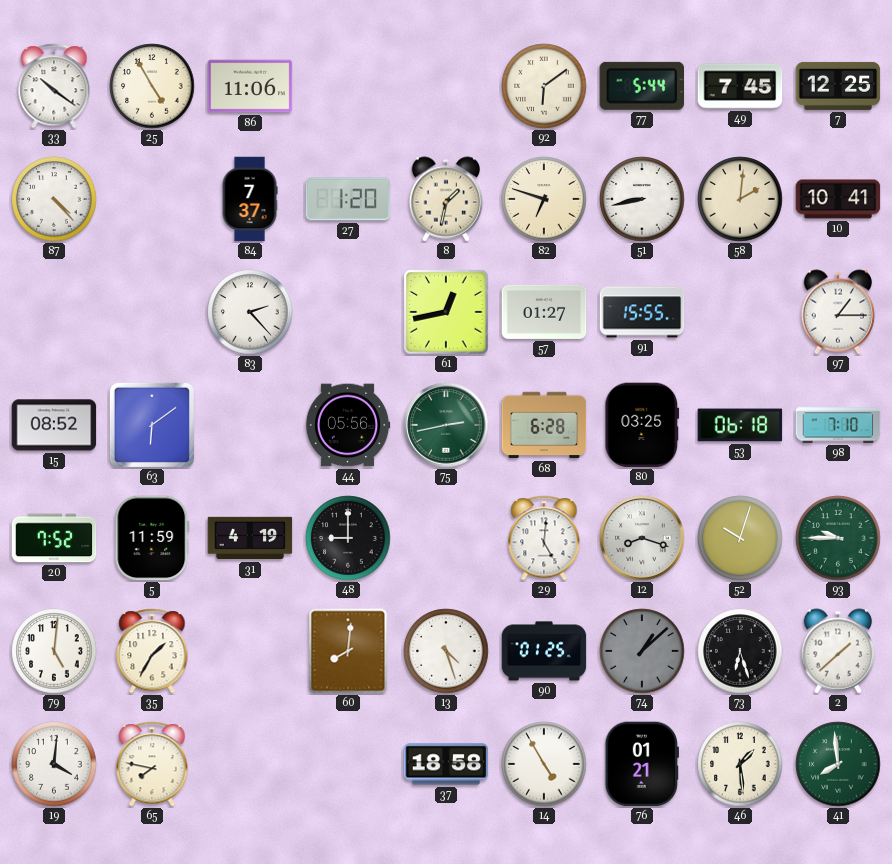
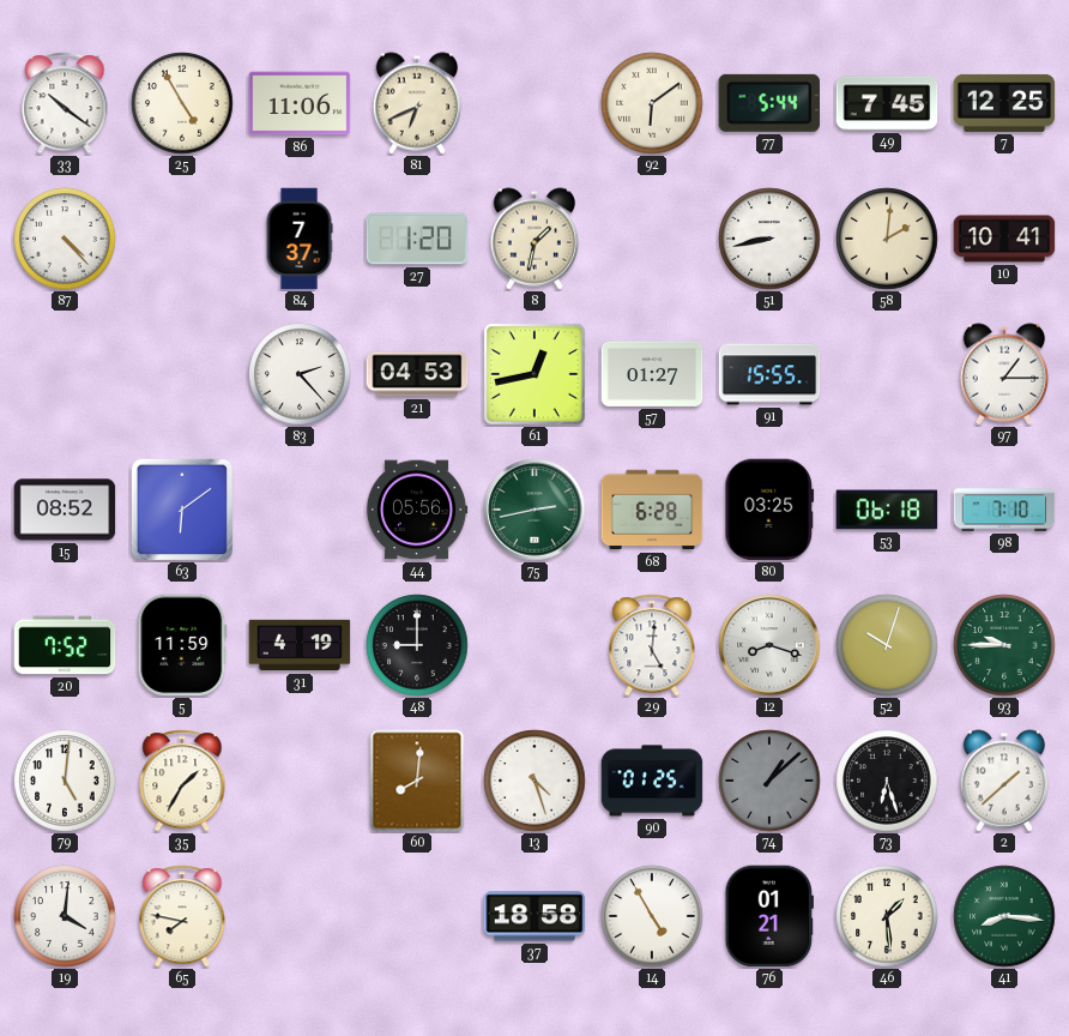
81: none -> 6:41
82: 6:48 -> none
21: none -> 04:53
41: 7:59 -> 8:16
